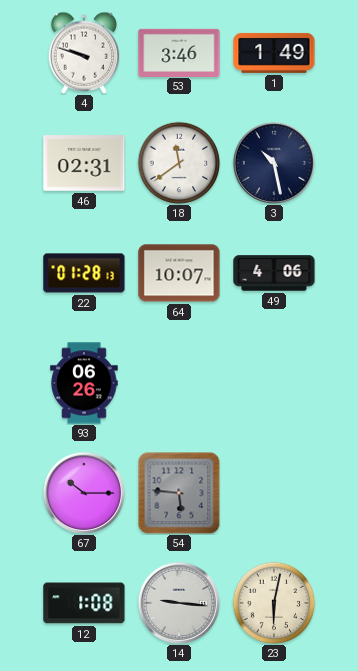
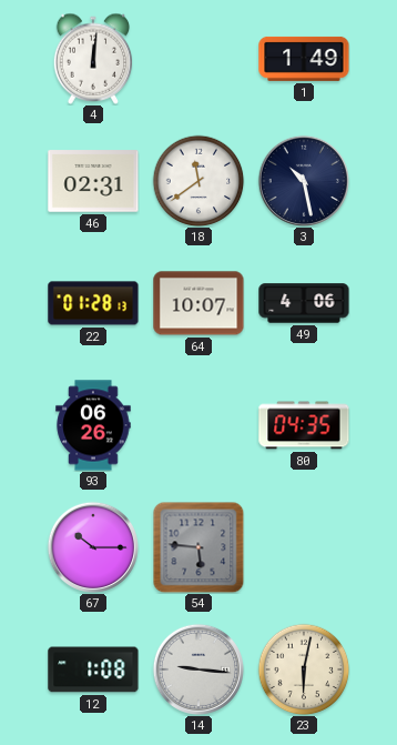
4: 9:48 -> 12:01
53: 3:46 -> none
80: none -> 04:35
